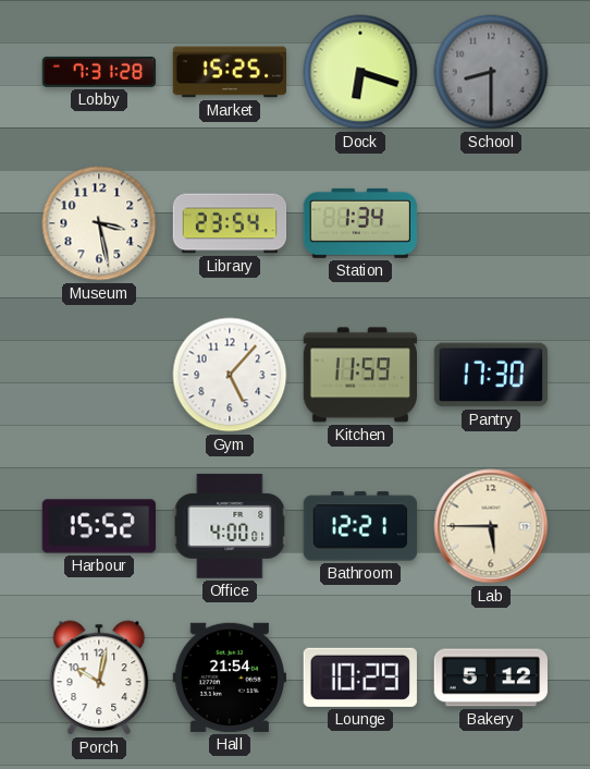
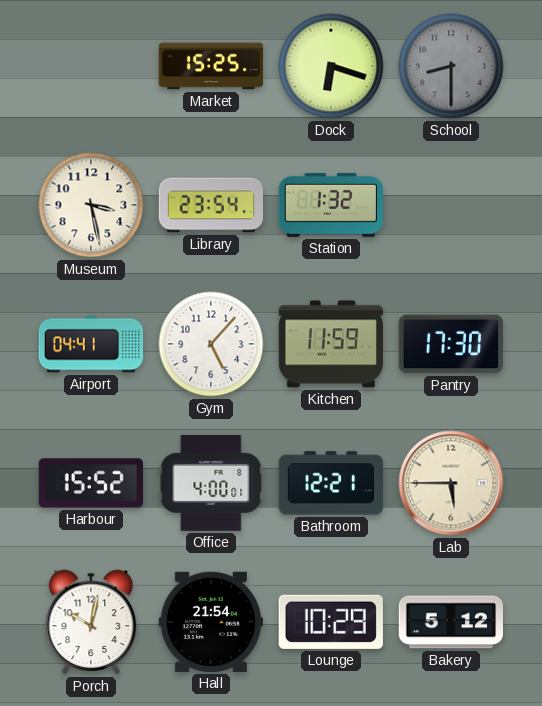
Lobby: 7:31 -> none
Station: 1:34 -> 1:32
Airport: none -> 04:41
